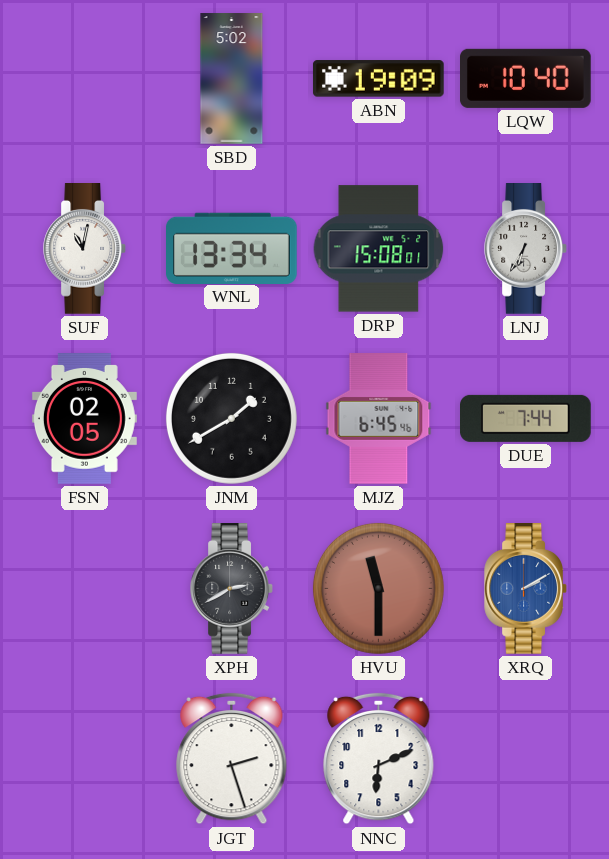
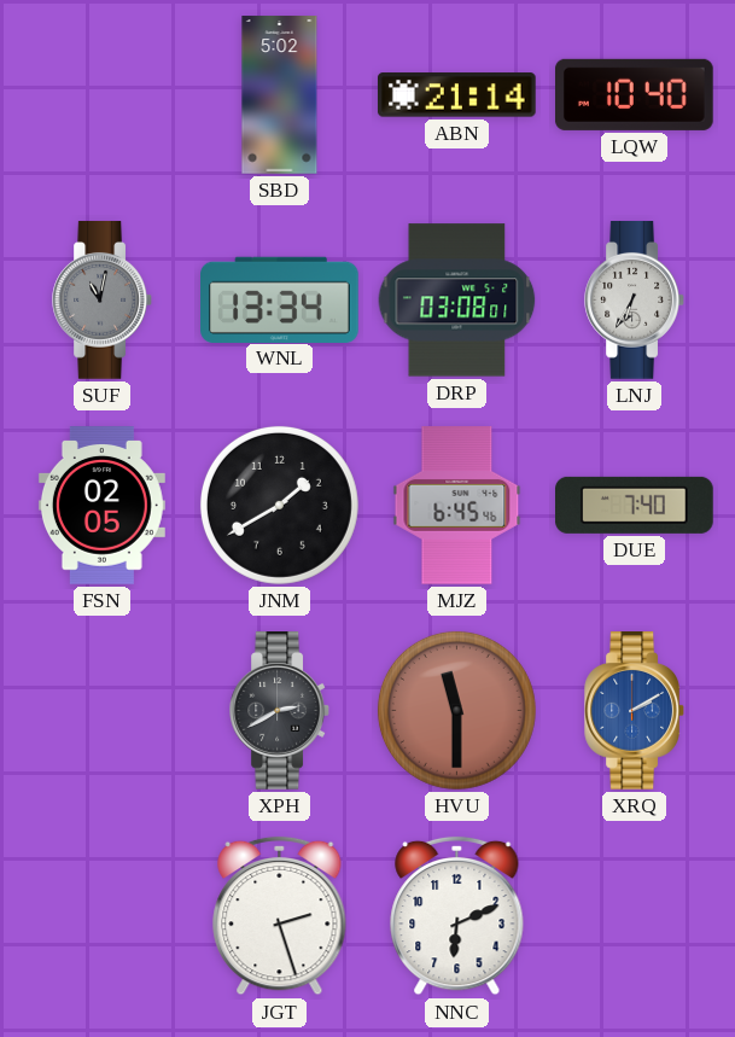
ABN: 19:09 -> 21:14
SUF dial: white -> grey
DRP: 15:08 -> 03:08
DUE: 7:44 -> 7:40
